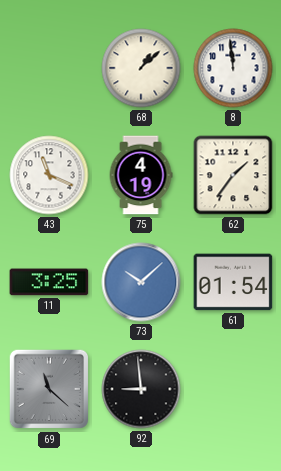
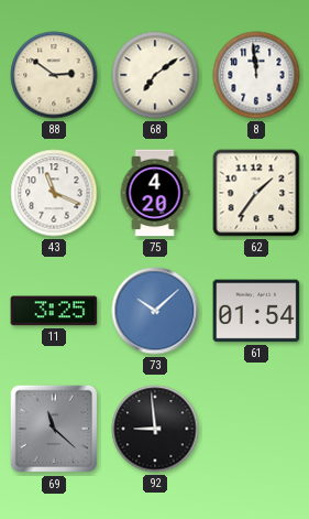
88: none -> 2:51
68: 1:08 -> 7:09
75: 4:19 -> 4:20
